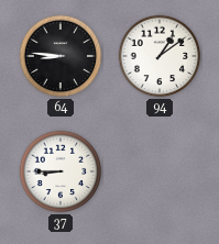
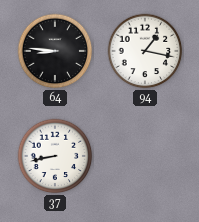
94: 1:09 -> 1:17
37: 8:45 -> 8:43
